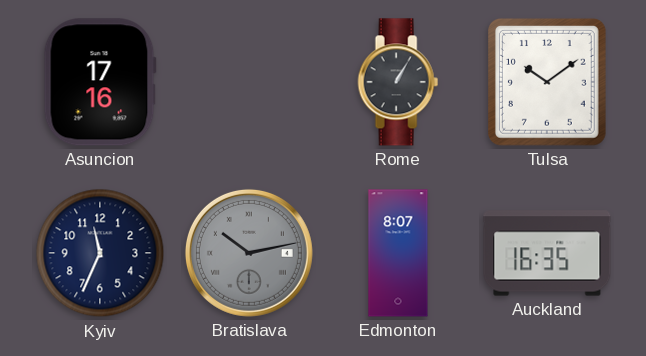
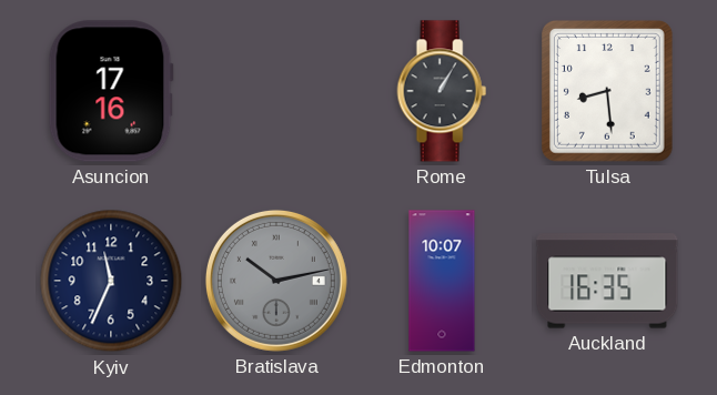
Tulsa: 10:09 -> 8:29
Edmonton: 8:07 -> 10:07
